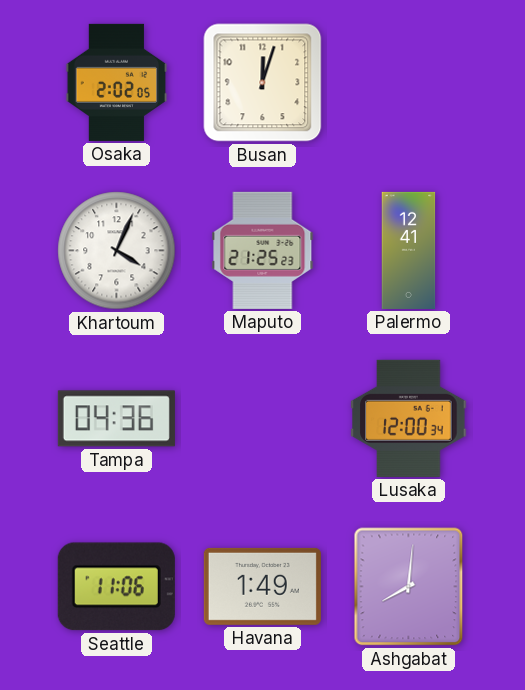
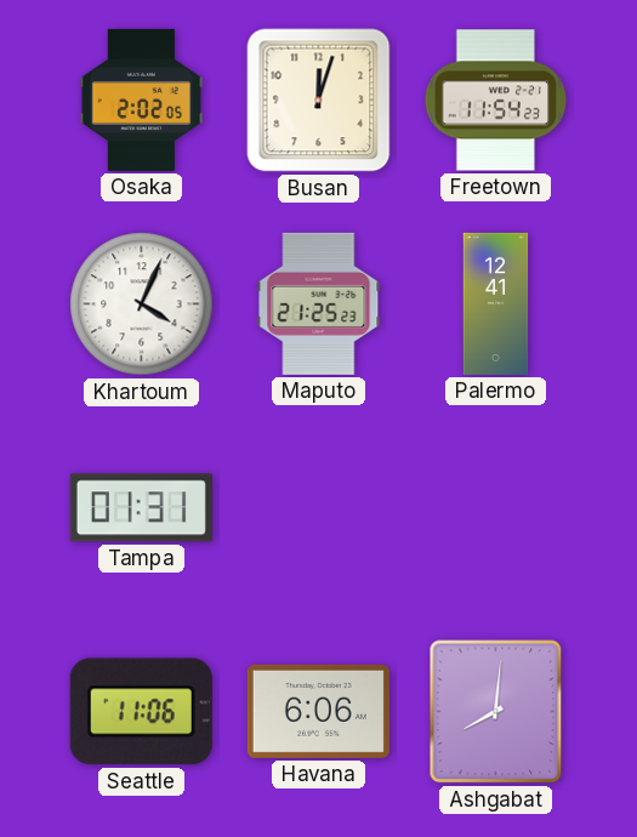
Freetown: none -> 11:54
Tampa: 04:36 -> 01:31
Lusaka: 12:00 -> none
Havana: 1:49 -> 6:06
